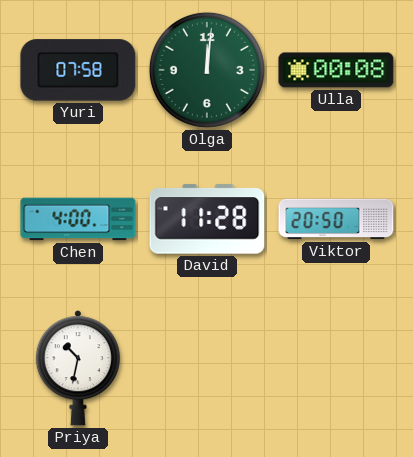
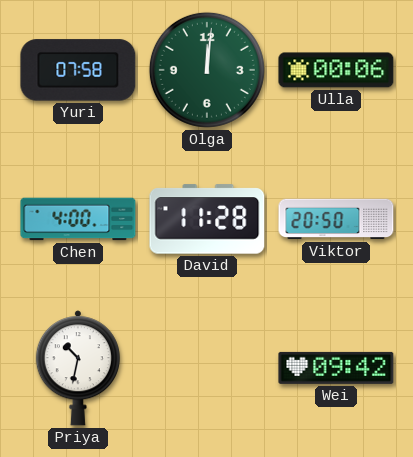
Ulla: 00:08 -> 00:06
Wei: none -> 09:42
